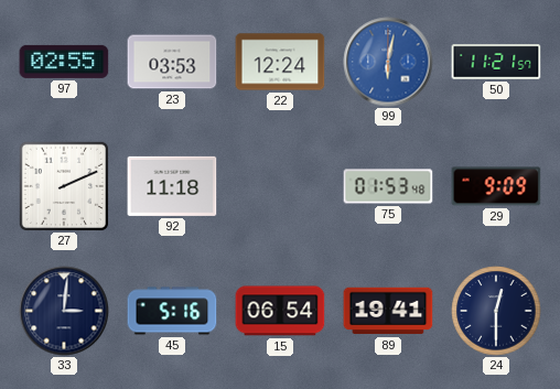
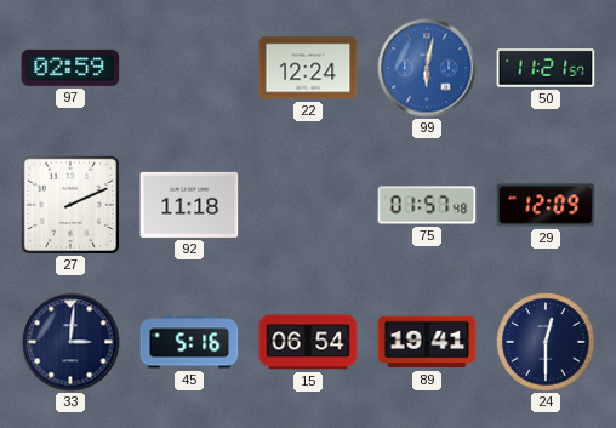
97: 02:55 -> 02:59
23: 03:53 -> none
75: 01:53 -> 01:57
29: 9:09 -> 12:09
